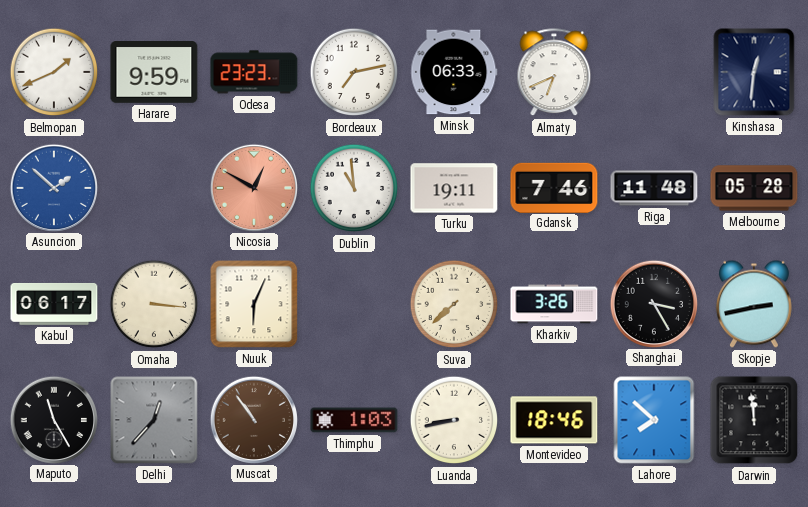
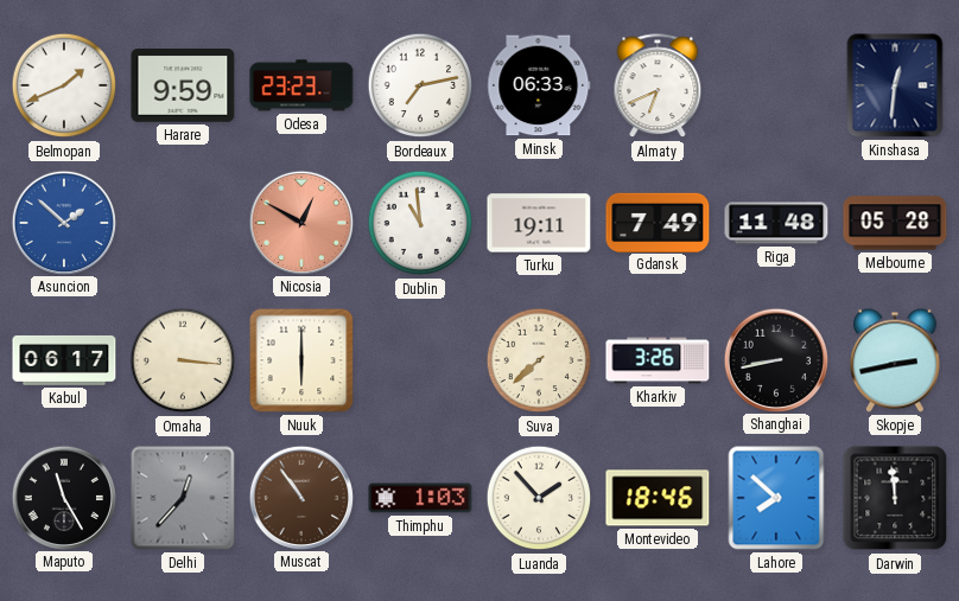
Gdansk: 7:46 -> 7:49
Nuuk: 6:04 -> 6:00
Shanghai: 3:25 -> 8:43
Luanda: 8:43 -> 1:53
